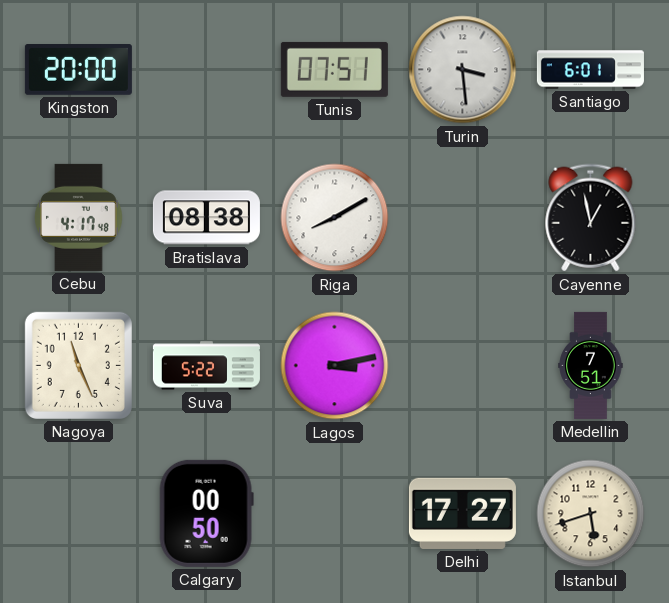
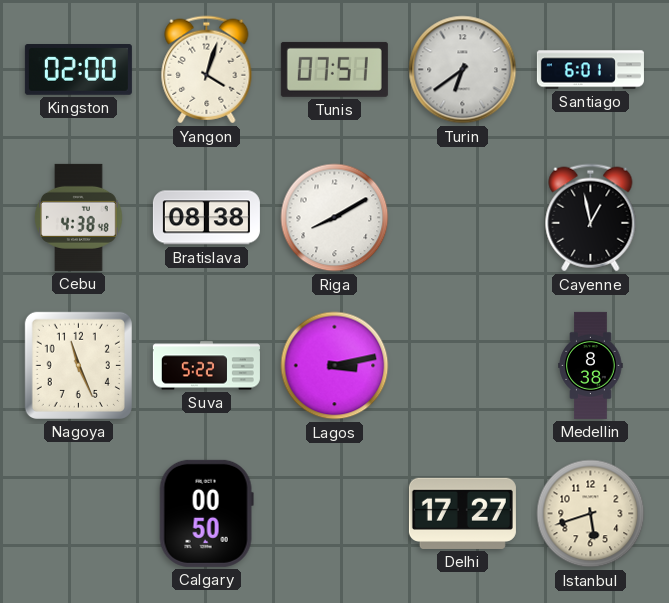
Kingston: 20:00 -> 02:00
Yangon: none -> 4:03
Turin: 3:29 -> 6:39
Cebu: 4:17 -> 4:38
Medellin: 7:51 -> 8:38
